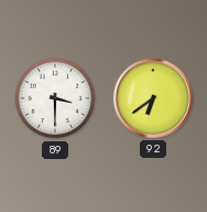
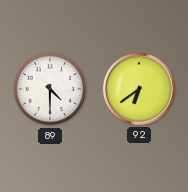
89: 3:30 -> 4:30
